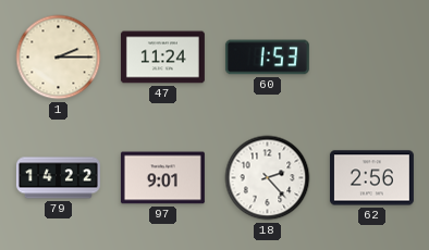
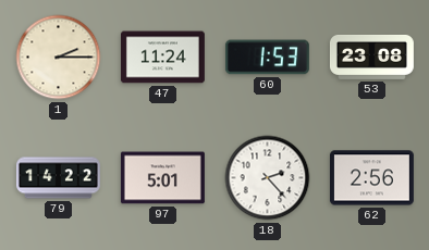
53: none -> 23:08
97: 9:01 -> 5:01
